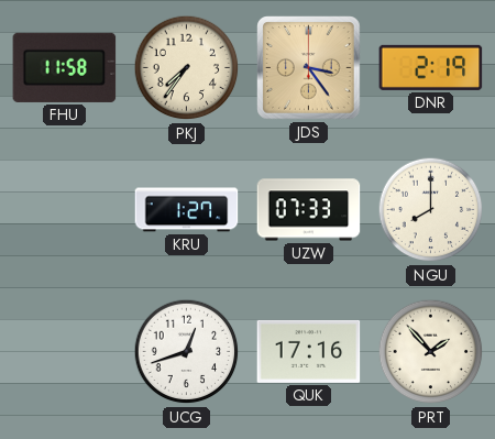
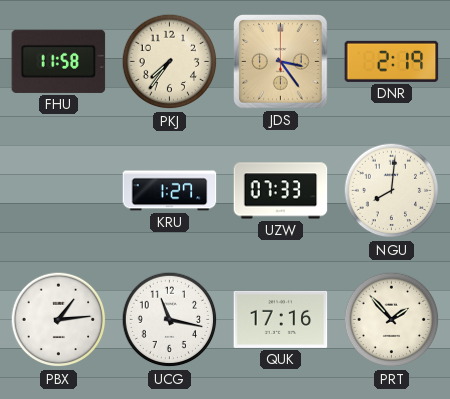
NGU: 8:00 -> 8:01
PBX: none -> 1:14
UCG: 12:42 -> 11:17
